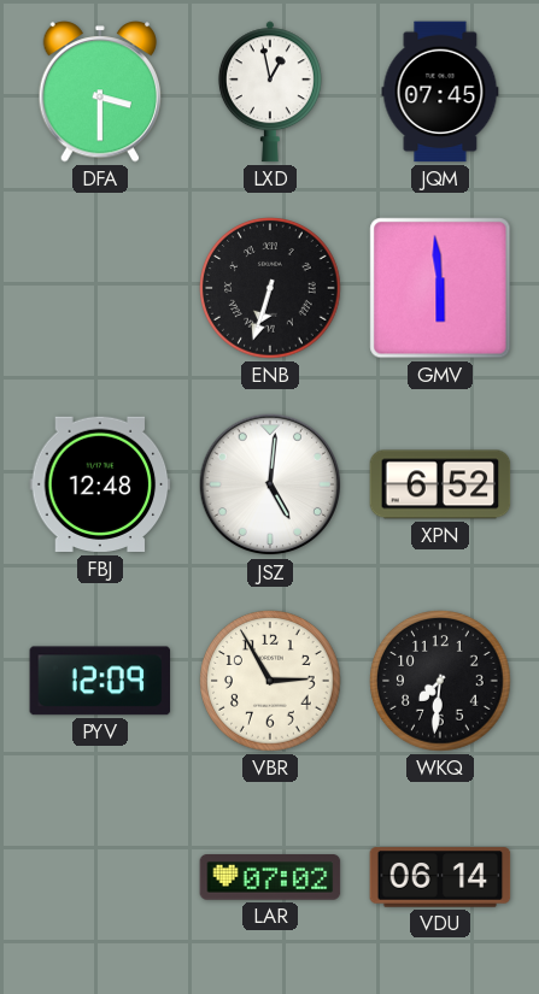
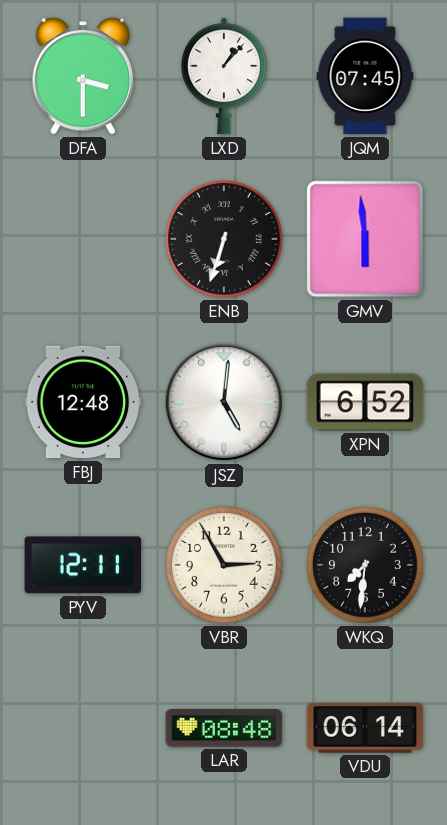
LXD: 12:58 -> 1:07
PYV: 12:09 -> 12:11
LAR: 07:02 -> 08:48
